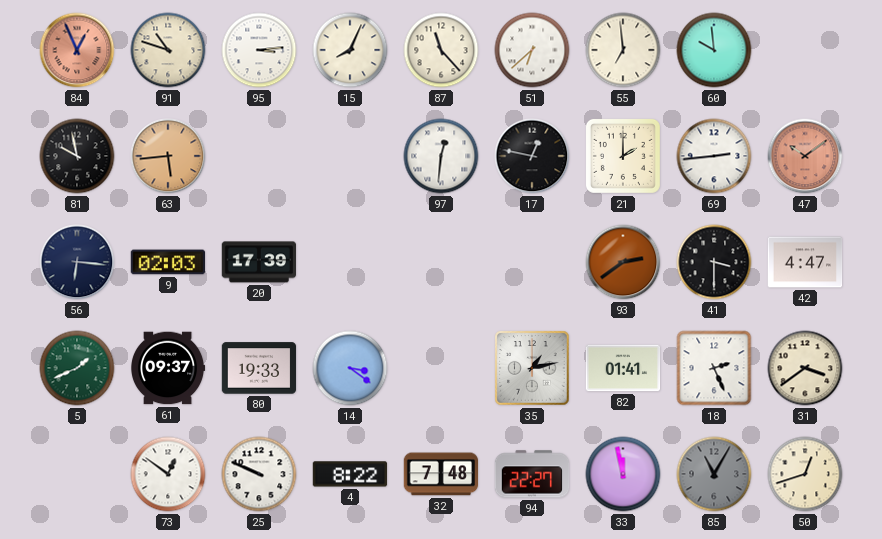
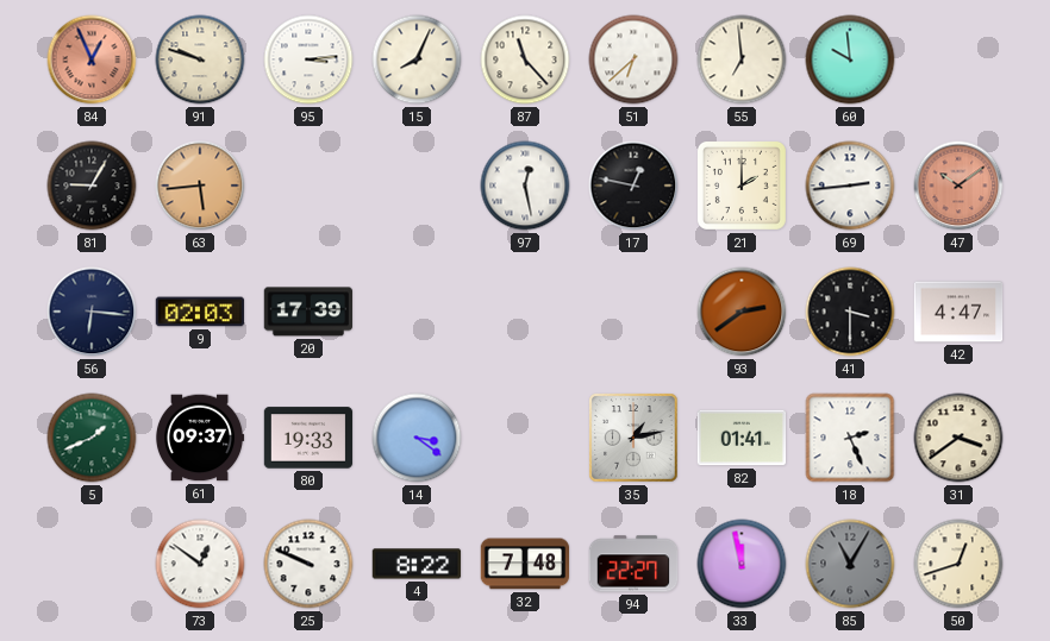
91: 10:48 -> 9:48
81: 9:58 -> 9:05
97: 12:31 -> 12:28
